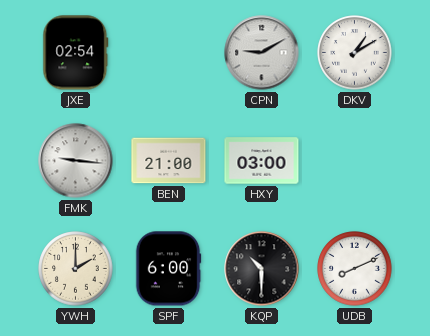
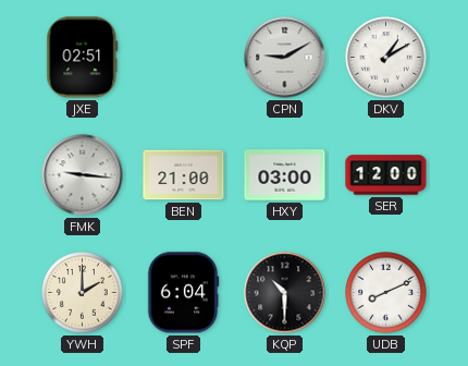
JXE: 02:54 -> 02:51
SER: none -> 12:00
SPF: 6:00 -> 6:04
